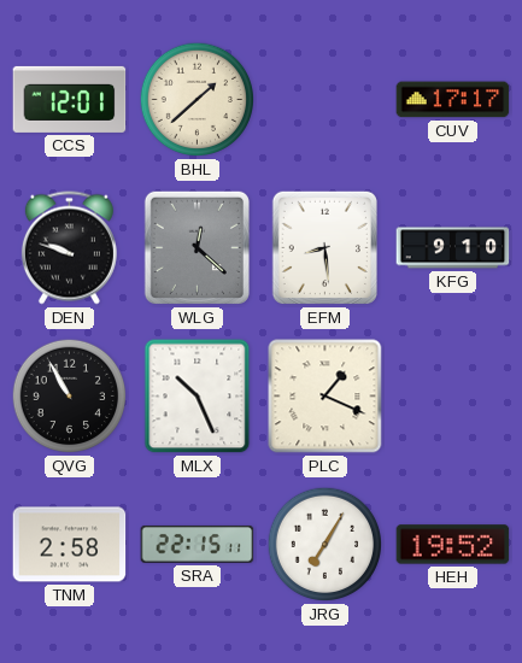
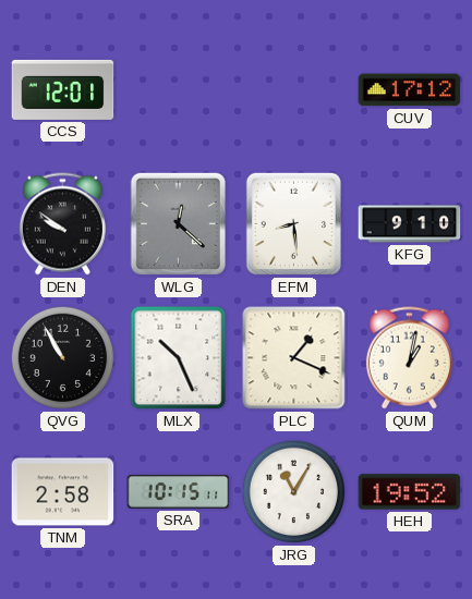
BHL: 1:38 -> none
CUV: 17:17 -> 17:12
DEN: 9:48 -> 9:51
QUM: none -> 1:02
SRA: 22:15 -> 10:15
JRG: 7:05 -> 11:05
